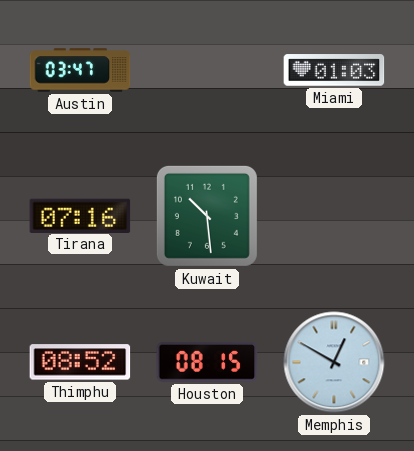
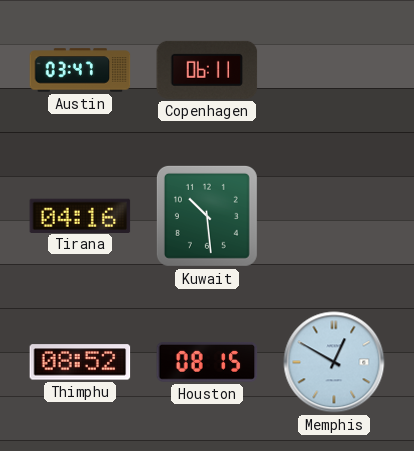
Copenhagen: none -> 06:11
Miami: 01:03 -> none
Tirana: 07:16 -> 04:16
